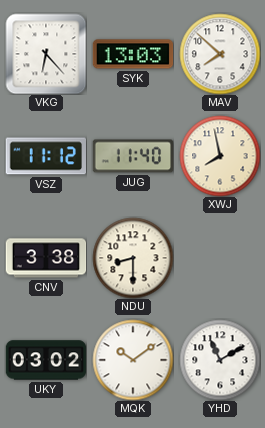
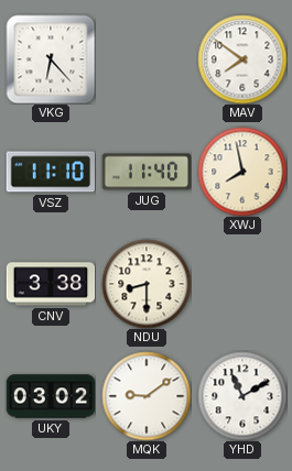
SYK: 13:03 -> none
MAV: 7:52 -> 7:51
VSZ: 11:12 -> 11:10
MQK: 10:09 -> 9:09
